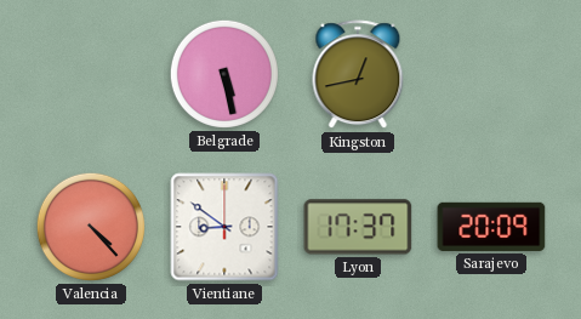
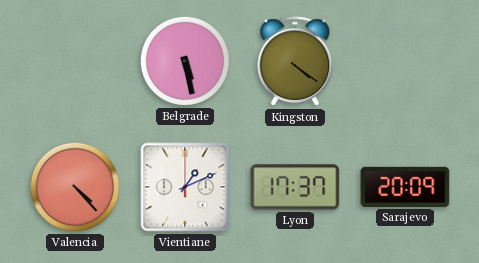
Kingston: 12:43 -> 4:21
Vientiane: 8:51 -> 1:11
